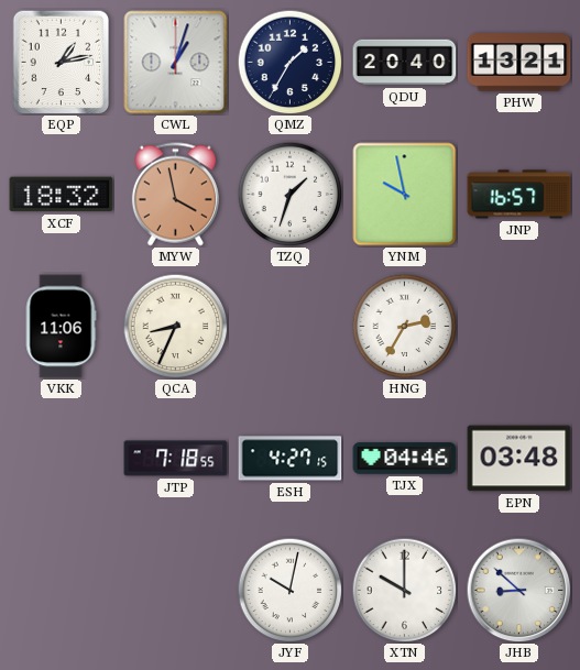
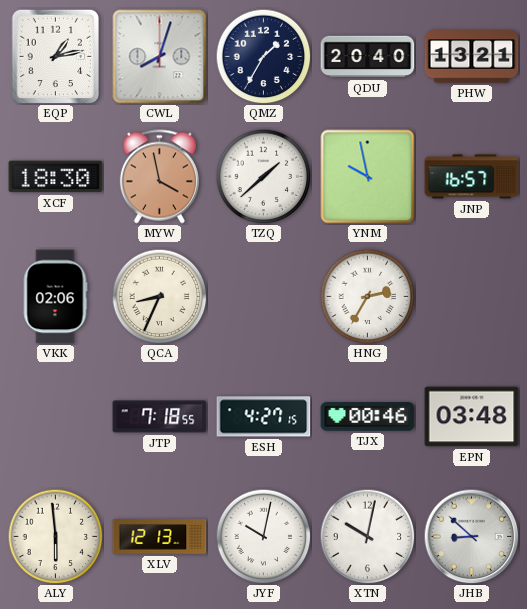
CWL: 1:03 -> 8:03
XCF: 18:32 -> 18:30
TZQ: 1:33 -> 1:38
VKK: 11:06 -> 02:06
TJX: 04:46 -> 00:46
ALY: none -> 5:59
XLV: none -> 12:13
XTN: 10:00 -> 10:02
